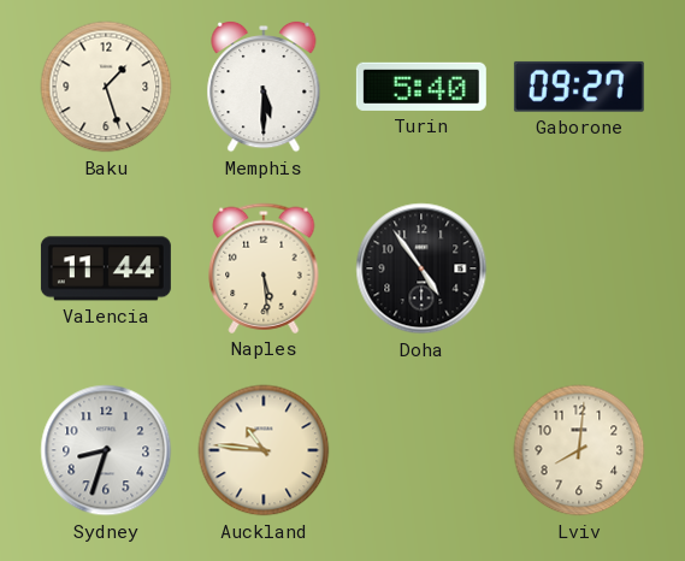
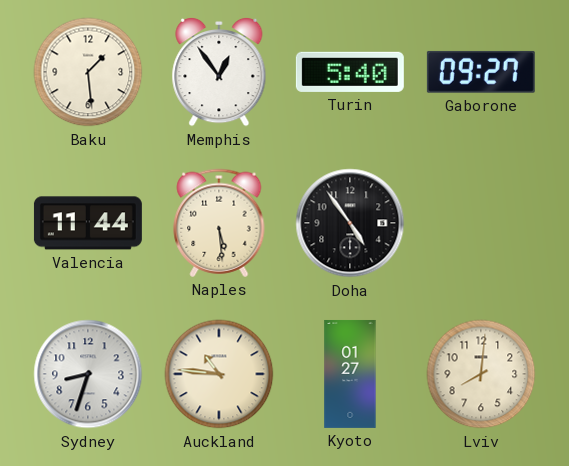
Baku: 1:27 -> 1:29
Memphis: 5:30 -> 12:54
Kyoto: none -> 01:27
